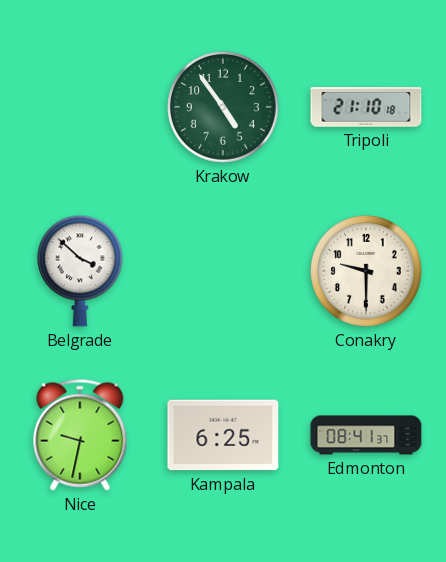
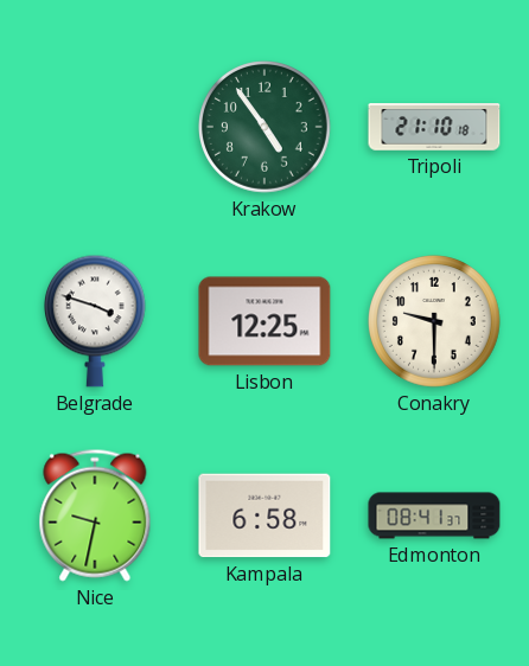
Belgrade: 3:52 -> 3:48
Lisbon: none -> 12:25
Kampala: 6:25 -> 6:58
